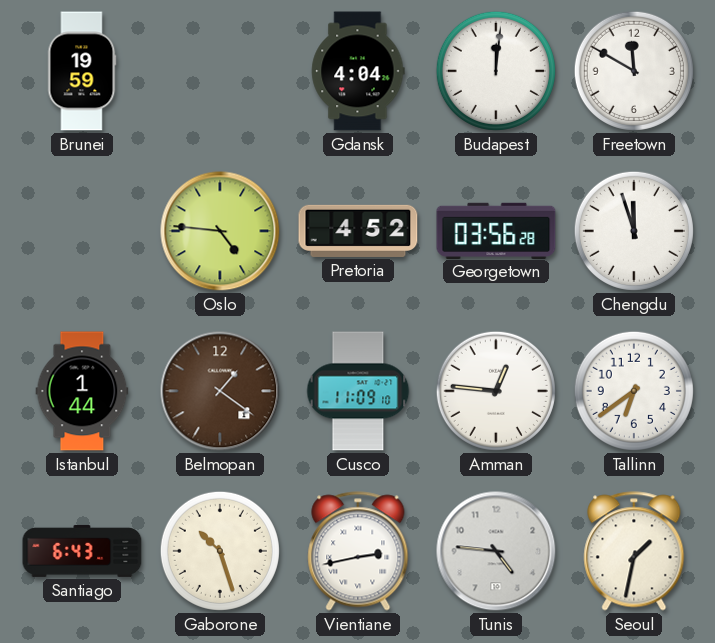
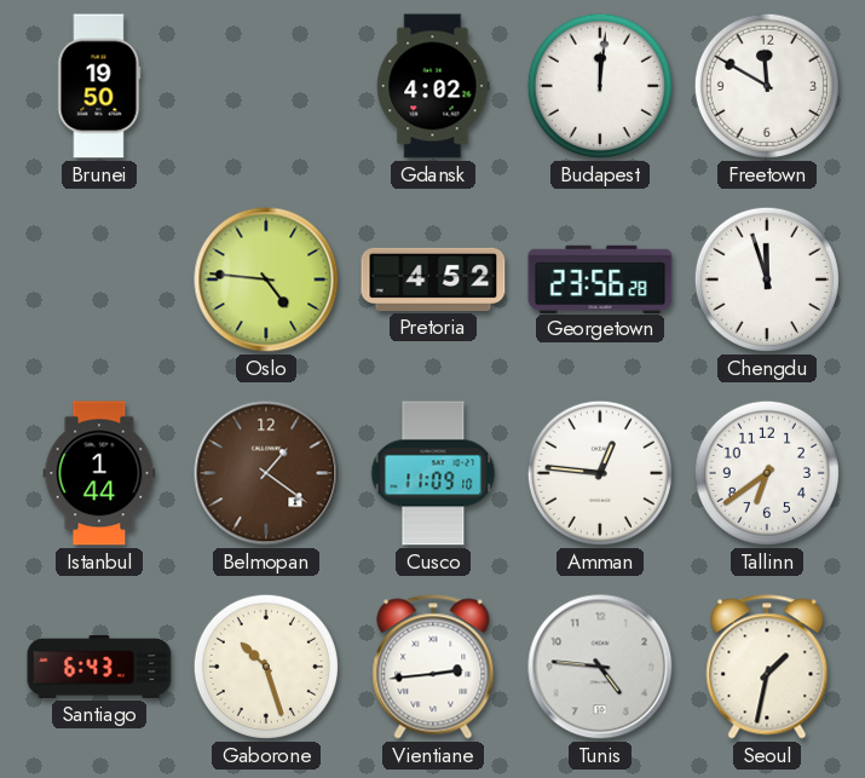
Brunei: 19:59 -> 19:50
Gdansk: 4:04 -> 4:02
Georgetown: 03:56 -> 23:56
Vientiane: 2:43 -> 2:44
